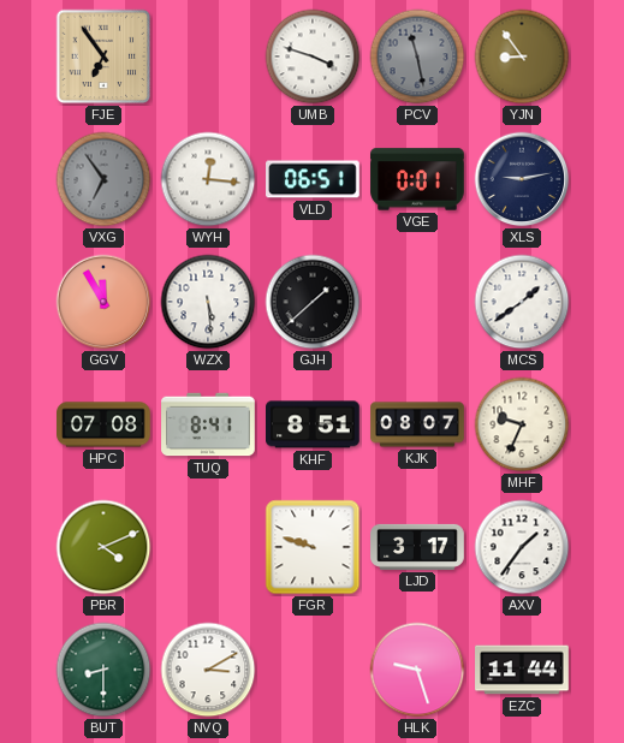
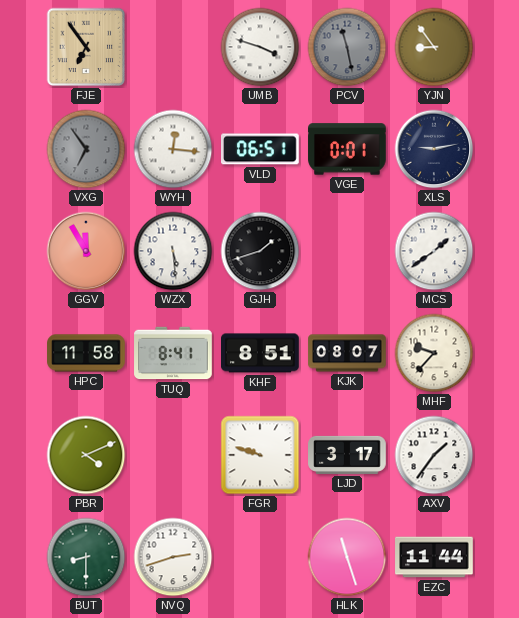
GJH: 1:38 -> 1:42
HPC: 07:08 -> 11:58
MHF: 9:34 -> 9:37
NVQ: 3:10 -> 2:42
HLK: 9:27 -> 11:27
